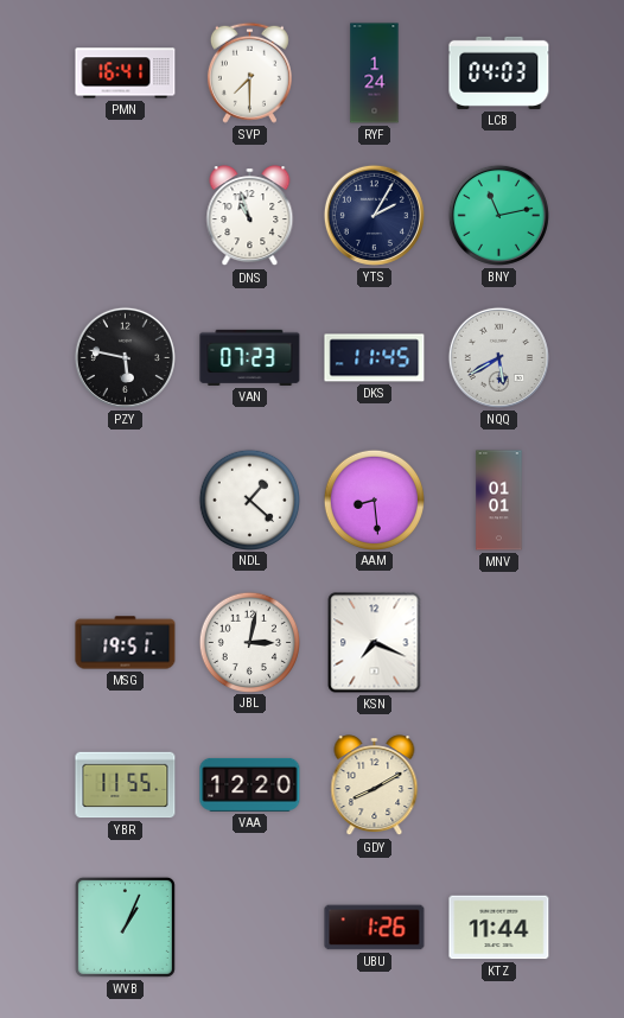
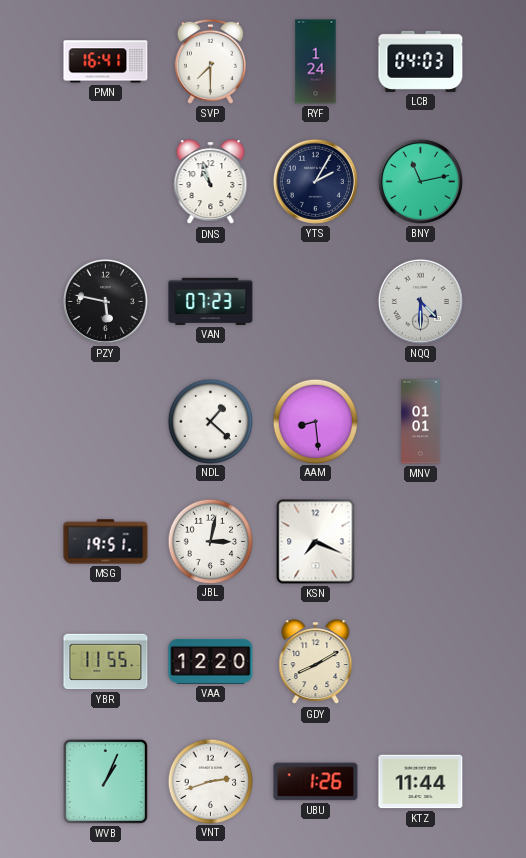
DKS: 11:45 -> none
NQQ: 5:40 -> 4:30
VNT: none -> 2:42
